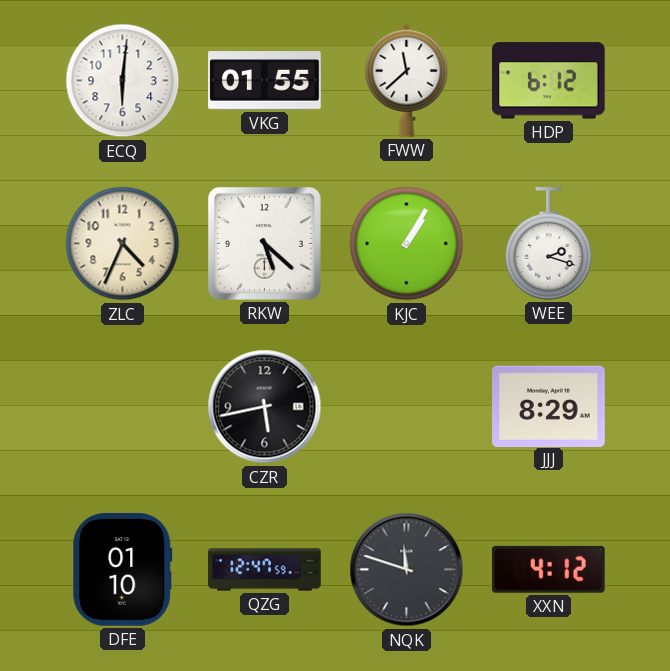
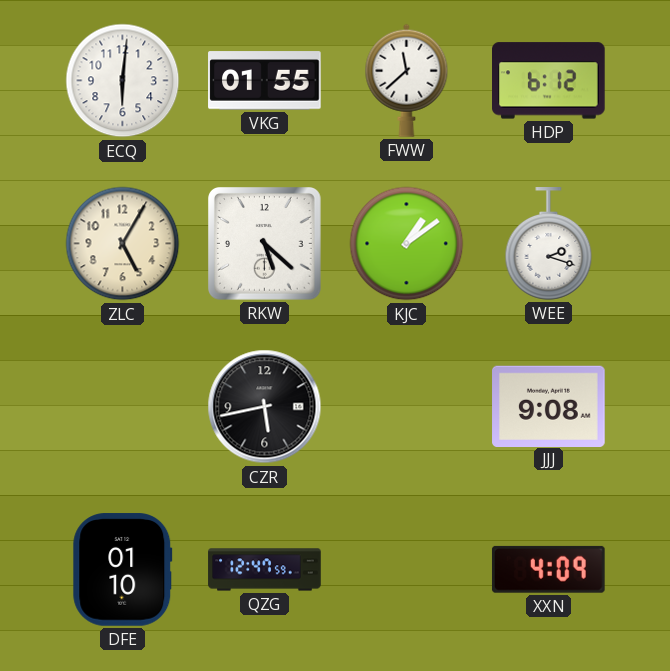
ZLC: 4:34 -> 5:05
KJC: 1:05 -> 1:09
JJJ: 8:29 -> 9:08
NQK: 11:48 -> none
XXN: 4:12 -> 4:09
